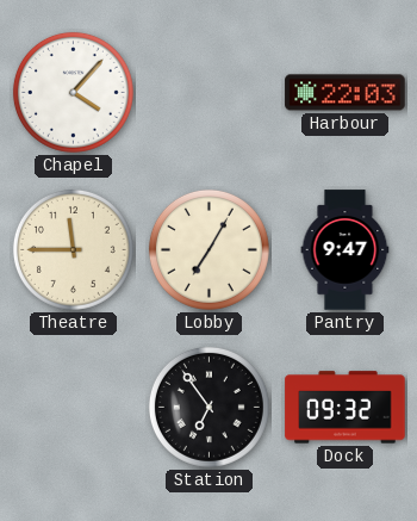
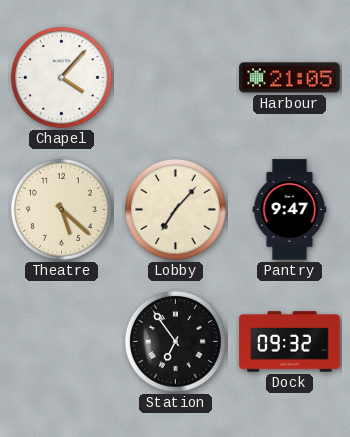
Harbour: 22:03 -> 21:05
Theatre: 11:45 -> 5:22
Lobby: 7:05 -> 7:07
